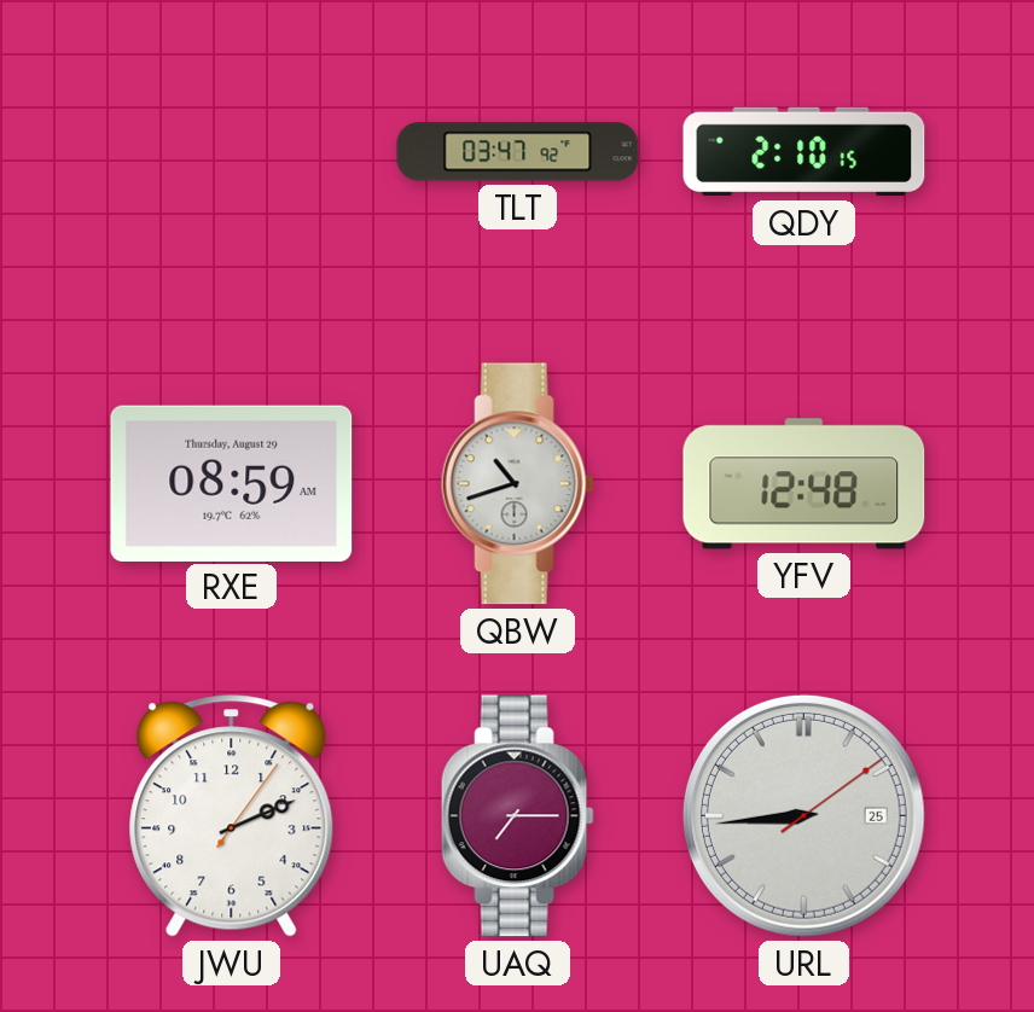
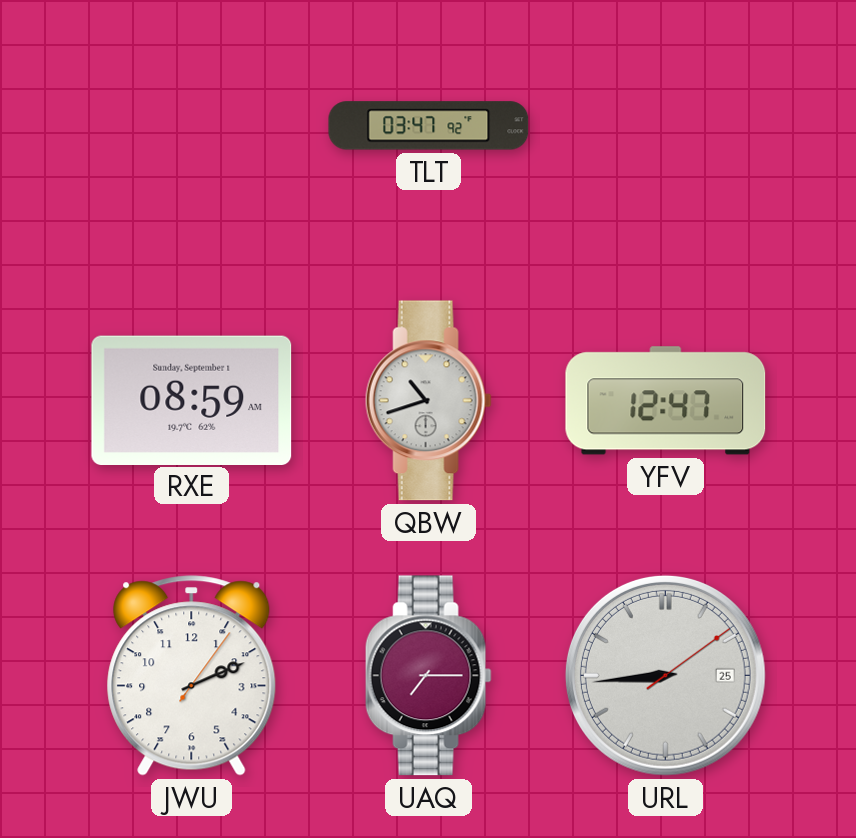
QDY: 2:10 -> none
RXE date: Thursday, August 29 -> Sunday, September 1
YFV: 12:48 -> 12:47
